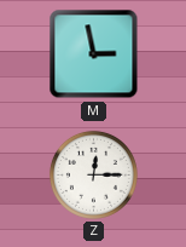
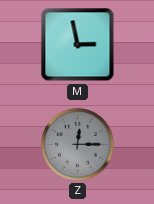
Z dial: white -> grey
